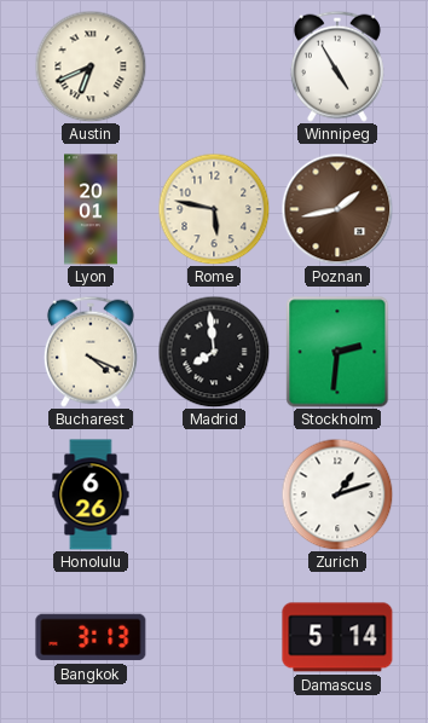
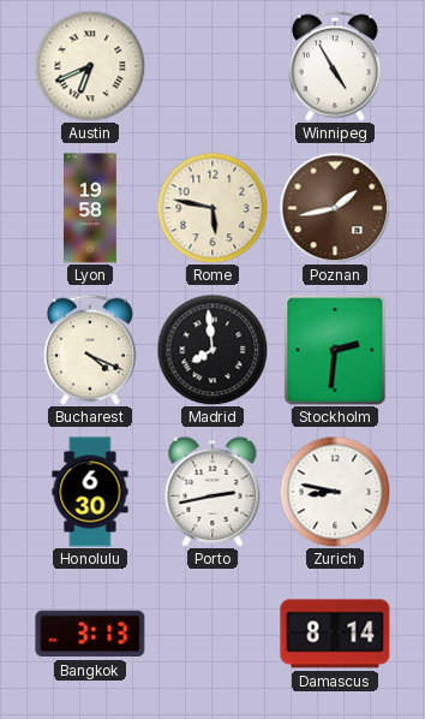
Lyon: 20:01 -> 19:58
Honolulu: 6:26 -> 6:30
Porto: none -> 2:43
Zurich: 1:12 -> 8:47
Damascus: 5:14 -> 8:14
